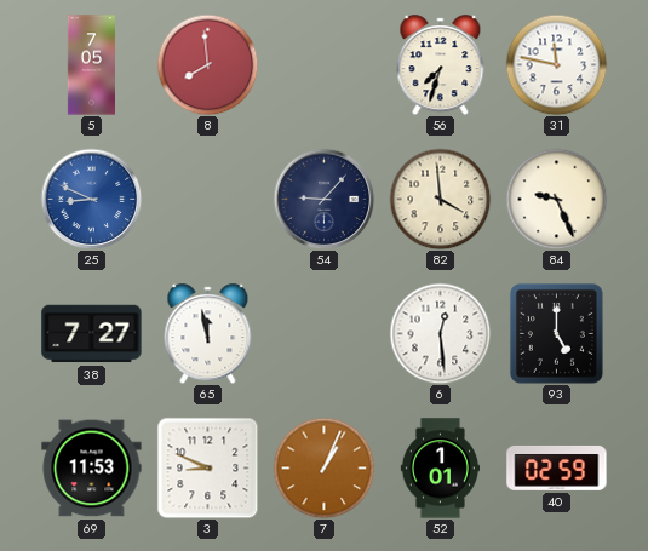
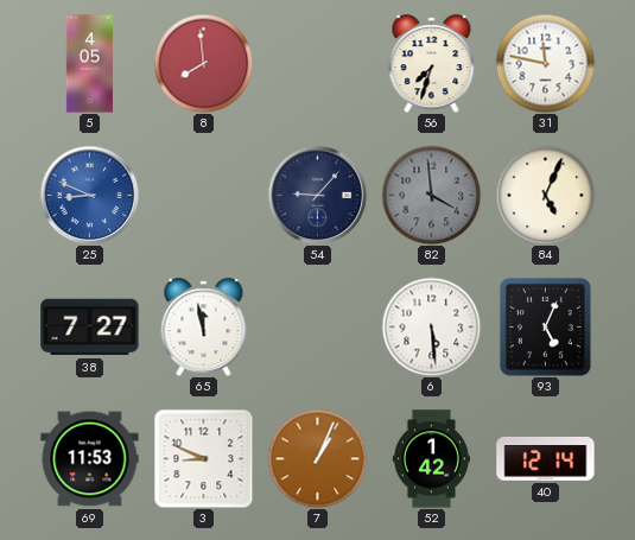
5: 7:05 -> 4:05
82 dial: cream -> grey
84: 9:26 -> 5:04
6: 12:29 -> 5:29
93: 5:00 -> 5:04
52: 1:01 -> 1:42
40: 02:59 -> 12:14
